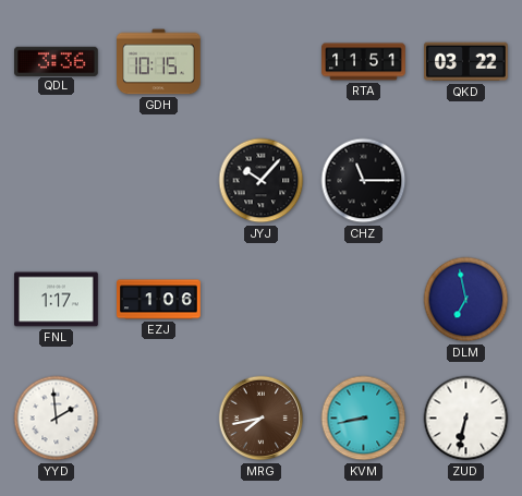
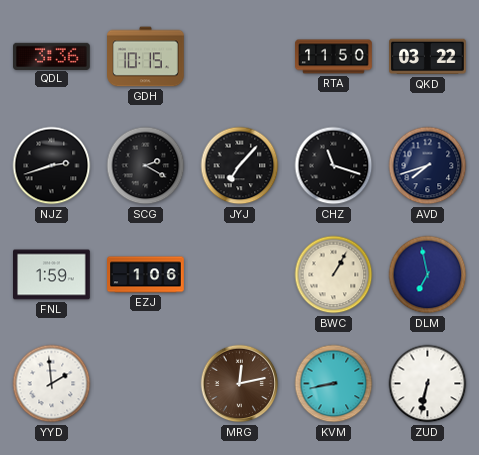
RTA: 11:51 -> 11:50
NJZ: none -> 2:42
SCG: none -> 2:20
JYJ: 10:07 -> 7:07
CHZ: 11:15 -> 11:18
AVD: none -> 7:42
FNL: 1:17 -> 1:59
BWC: none -> 1:05
MRG: 7:43 -> 12:13
